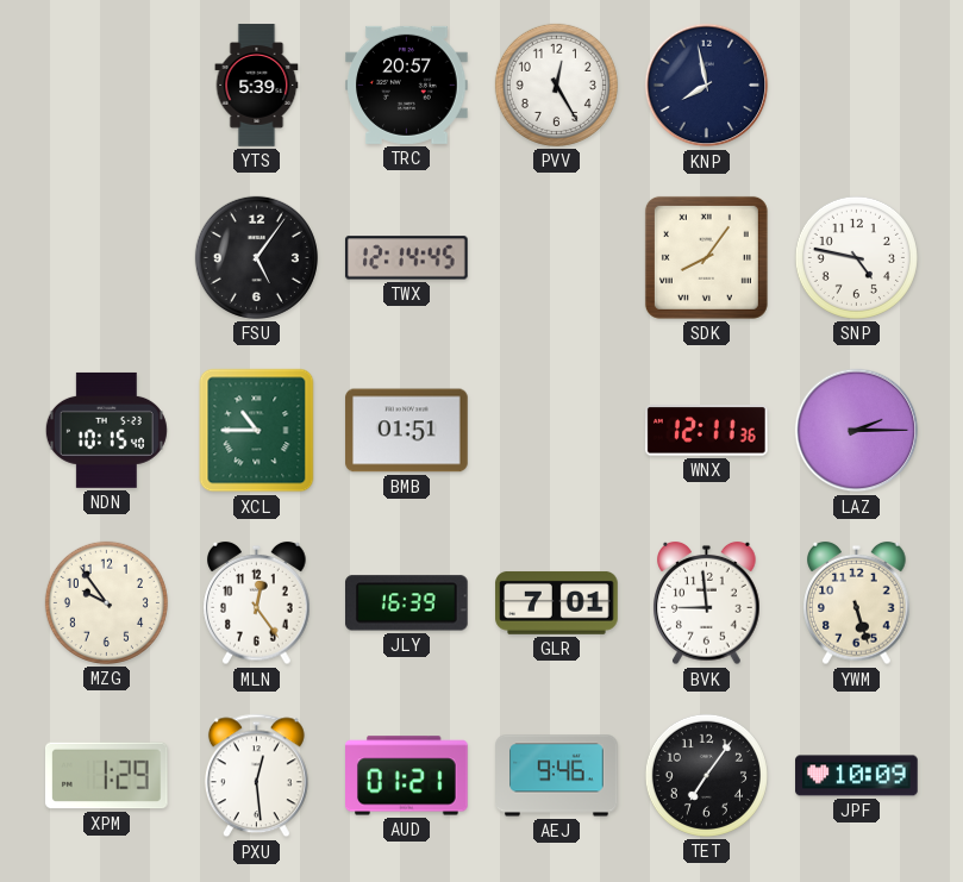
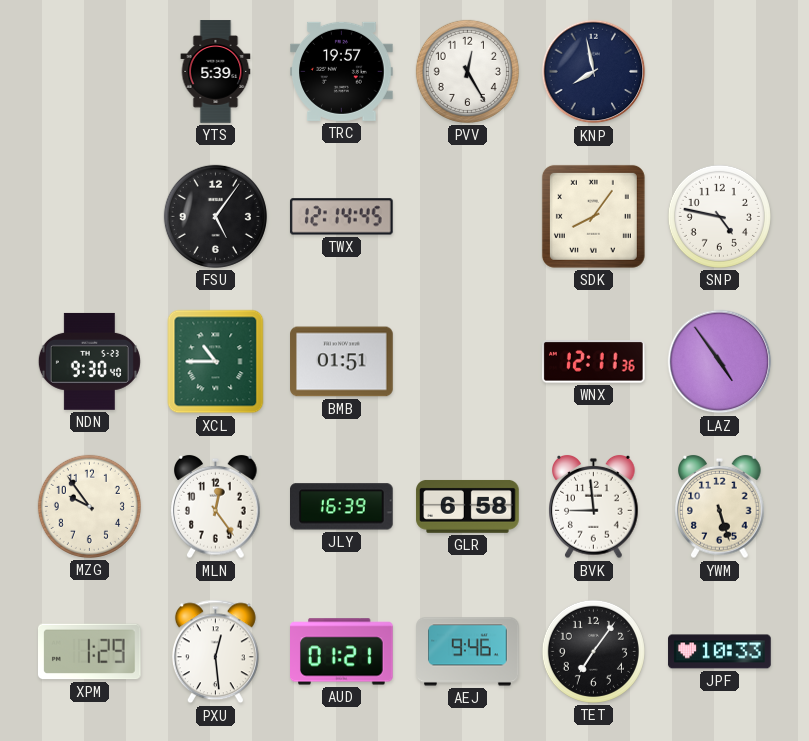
TRC: 20:57 -> 19:57
NDN: 10:15 -> 9:30
LAZ: 2:15 -> 4:54
GLR: 7:01 -> 6:58
JPF: 10:09 -> 10:33
